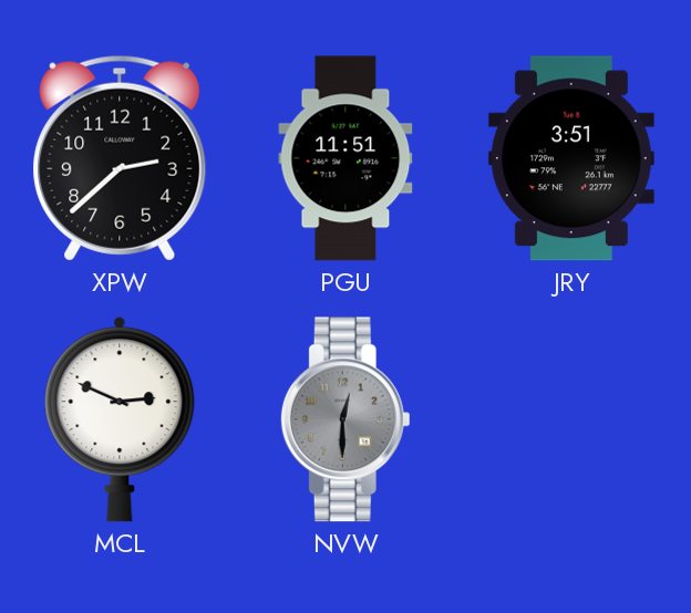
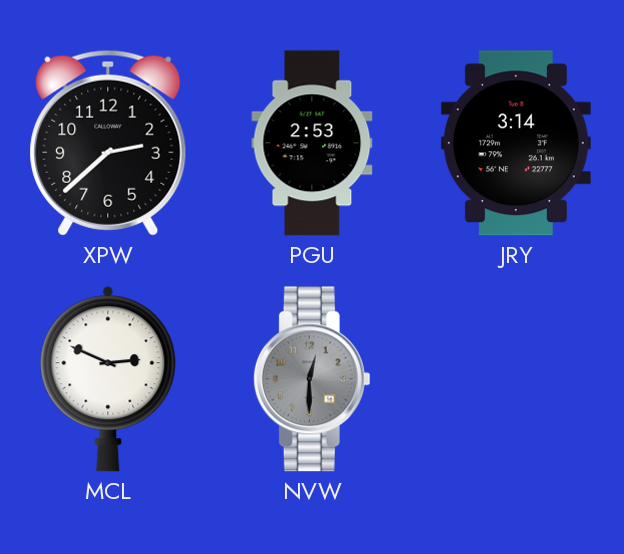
PGU: 11:51 -> 2:53
JRY: 3:51 -> 3:14
